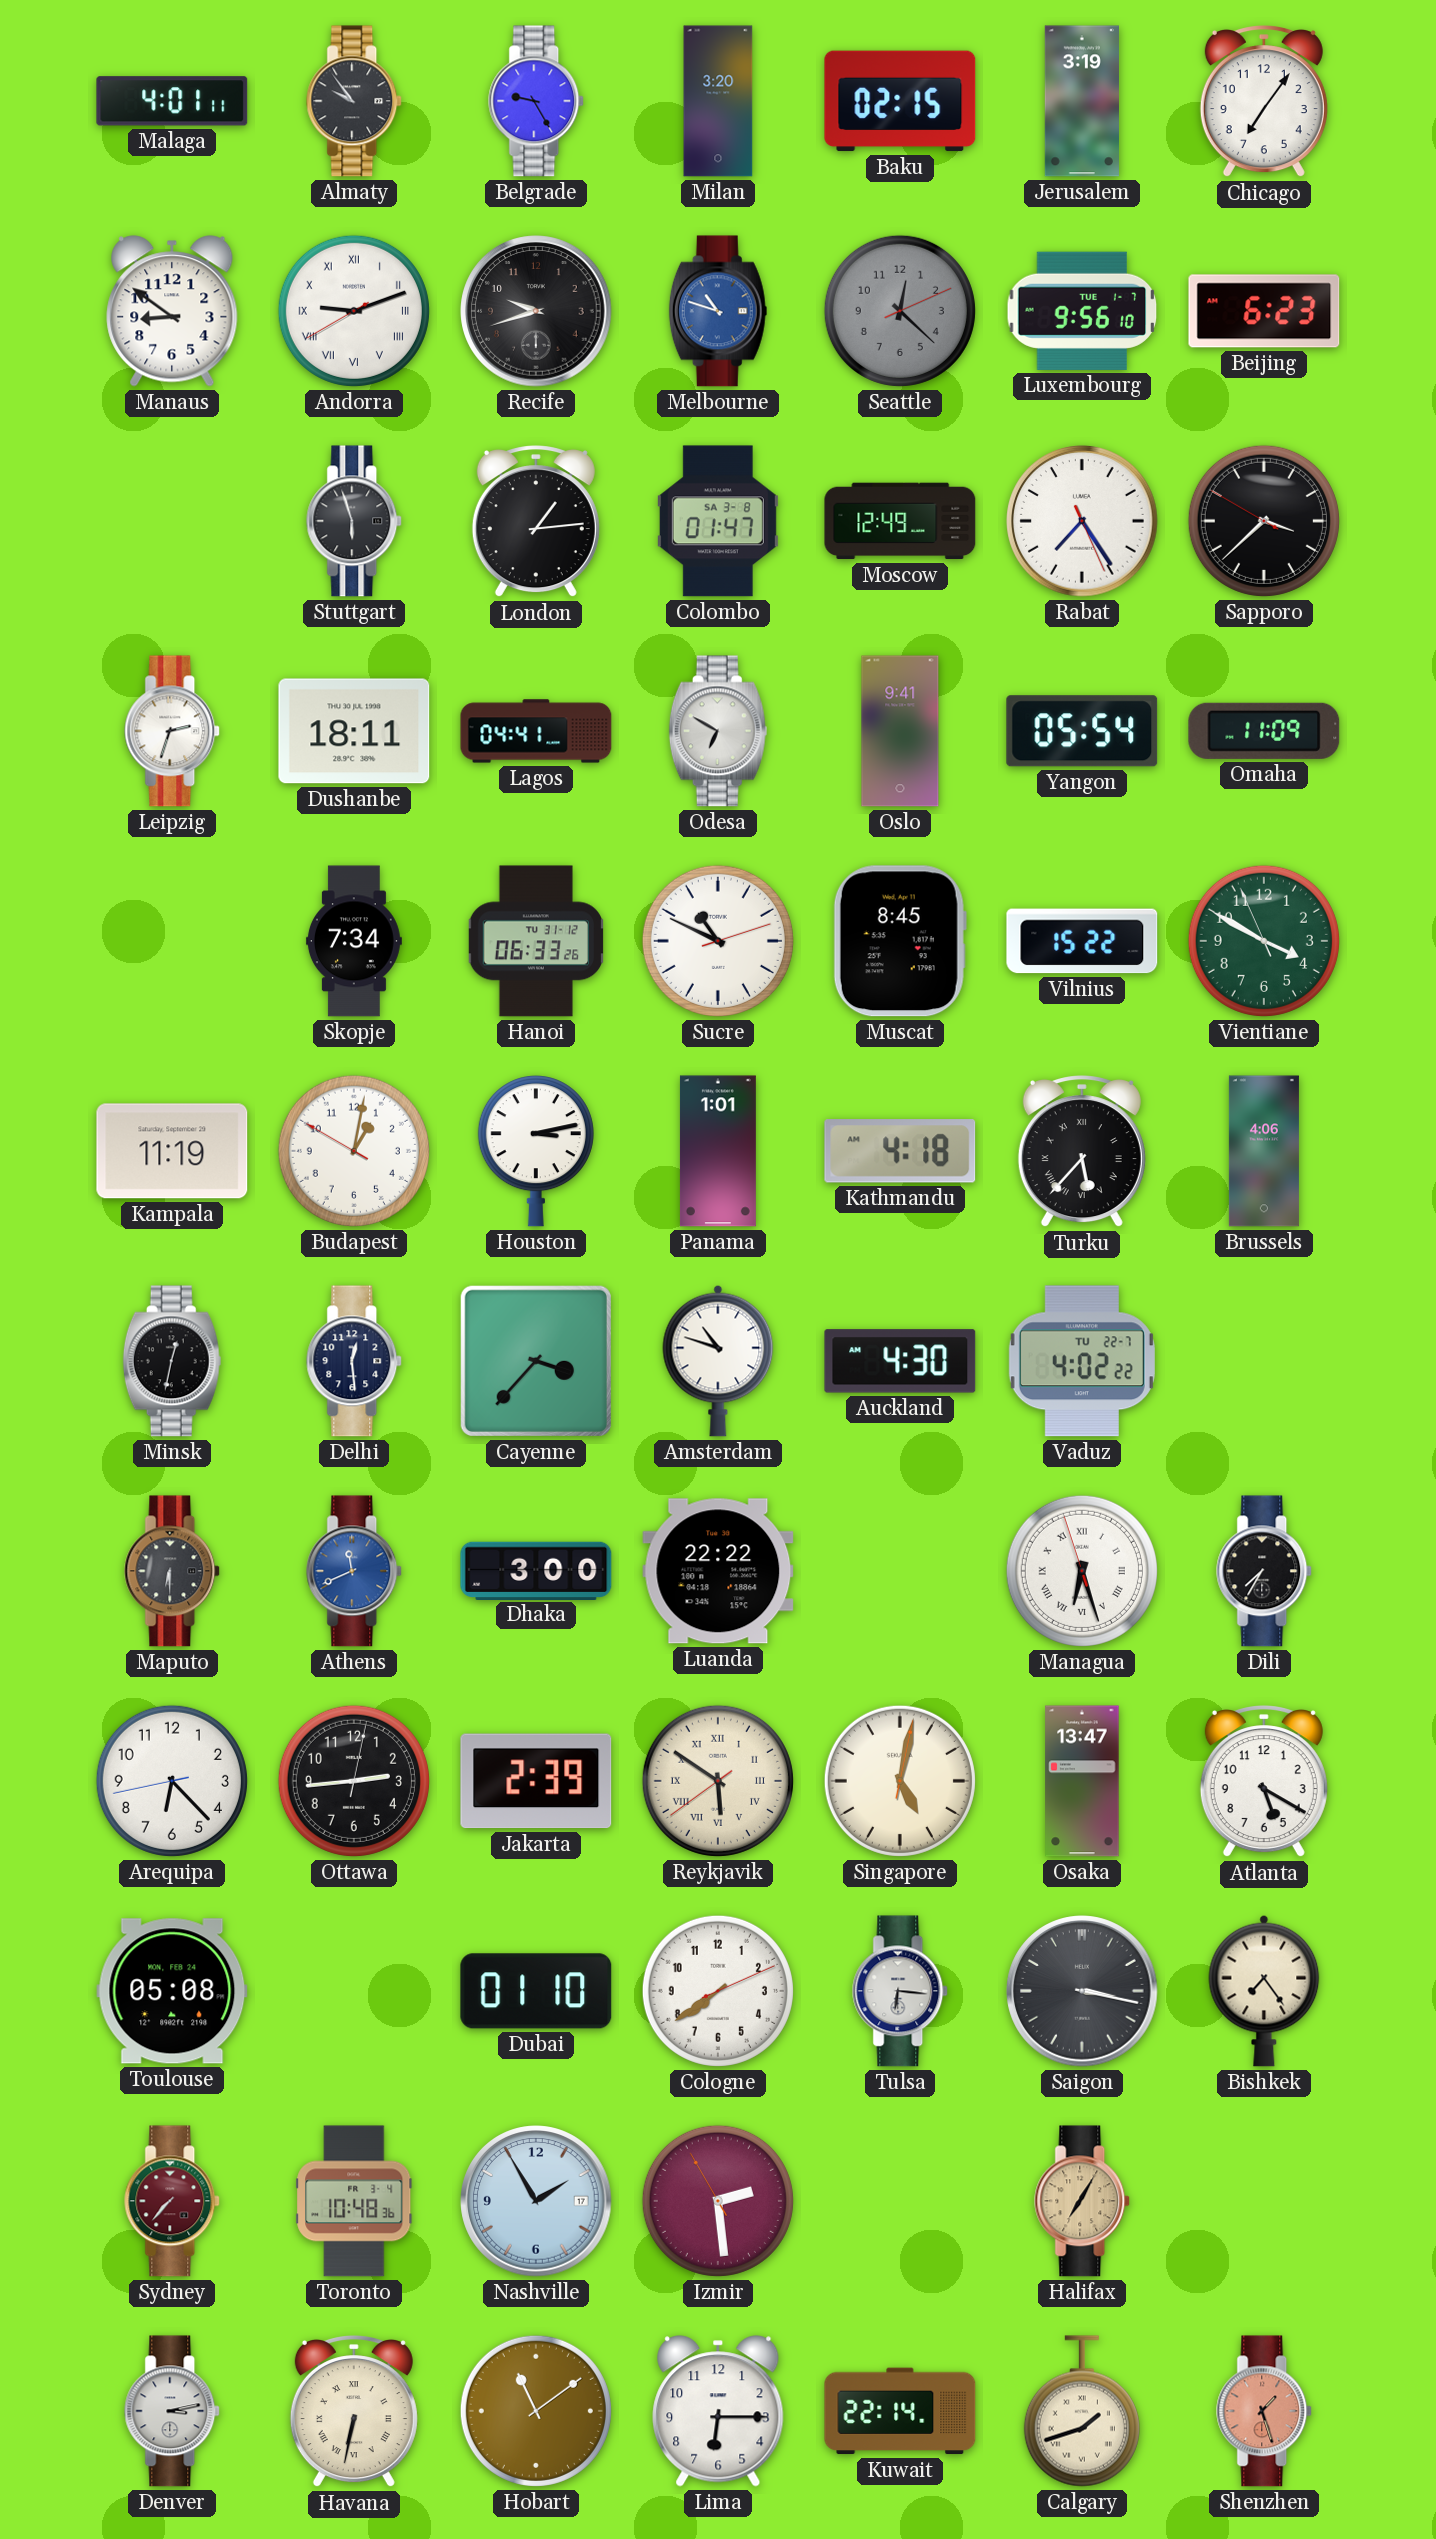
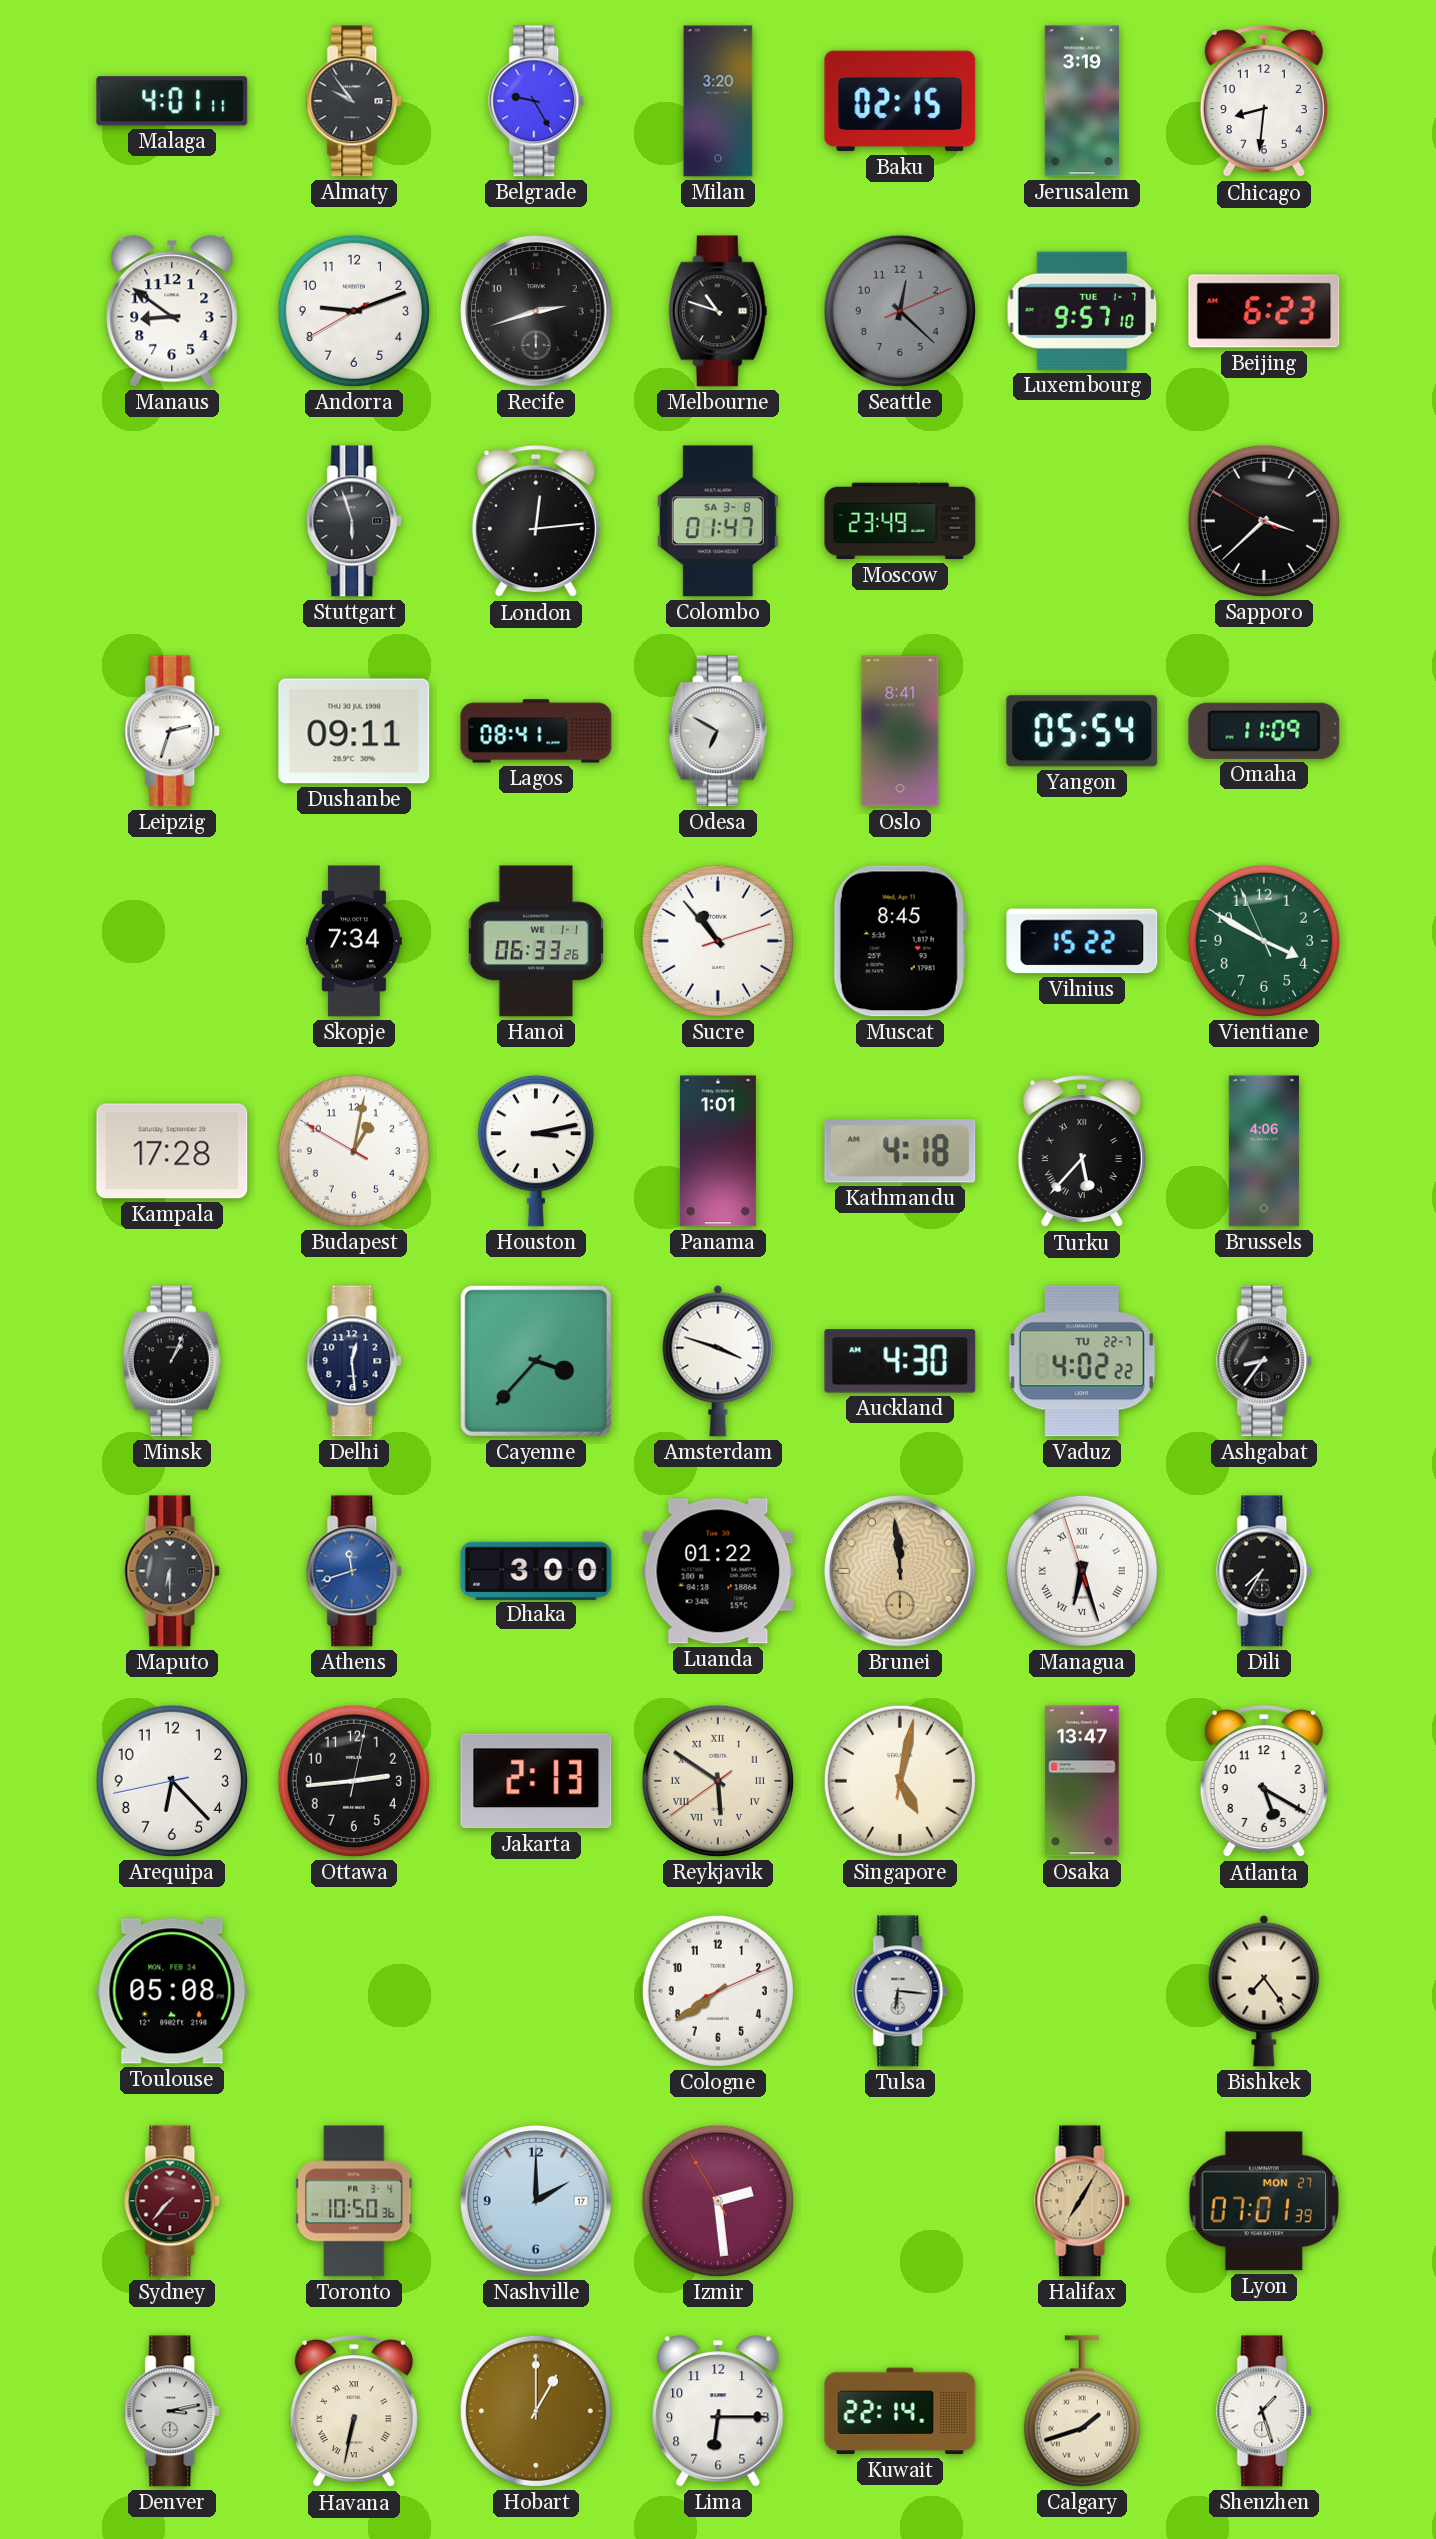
Chicago: 7:06 -> 8:31
Andorra numerals: Roman -> Arabic
Recife: 9:42 -> 2:42
Melbourne dial: blue -> black
Luxembourg: 9:56 -> 9:57
London: 1:14 -> 12:14
Moscow: 12:49 -> 23:49
Rabat: 7:24 -> none
Dushanbe: 18:11 -> 09:11
Lagos: 04:41 -> 08:41
Oslo: 9:41 -> 8:41
Hanoi date: TU 31-12 -> WE 1-1
Sucre: 10:49 -> 10:53
Kampala: 11:19 -> 17:28
Minsk: 12:32 -> 1:04
Amsterdam: 10:48 -> 3:48
Ashgabat: none -> 8:36
Athens: 11:41 -> 11:42
Luanda: 22:22 -> 01:22
Brunei: none -> 11:59
Jakarta: 2:39 -> 2:13
Dubai: 01:10 -> none
Saigon: 3:17 -> none
Toronto: 10:48 -> 10:50
Nashville: 1:55 -> 2:00
Lyon: none -> 07:01
Hobart: 11:09 -> 1:00
Shenzhen dial: salmon -> white
